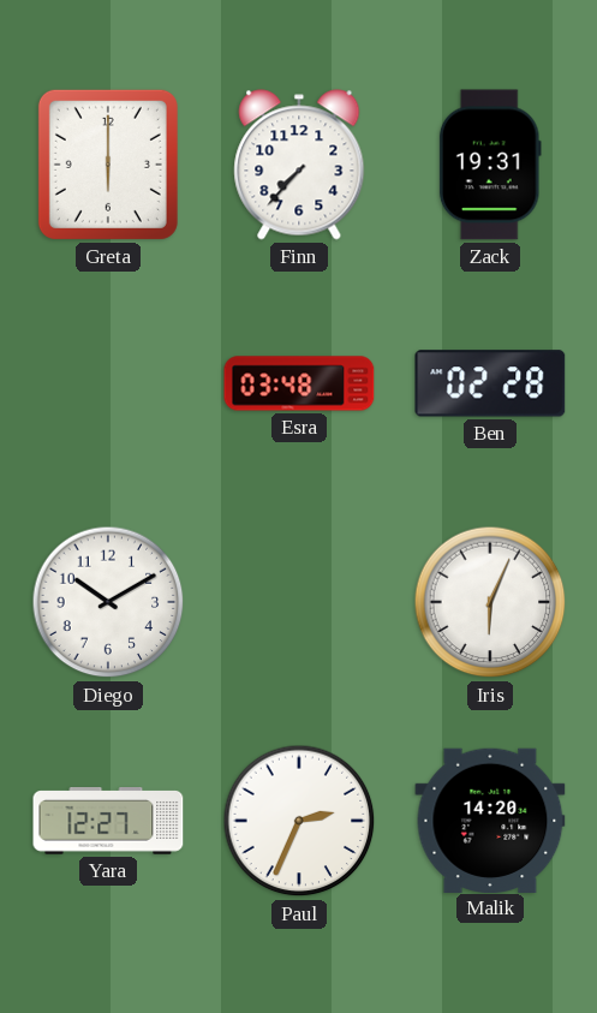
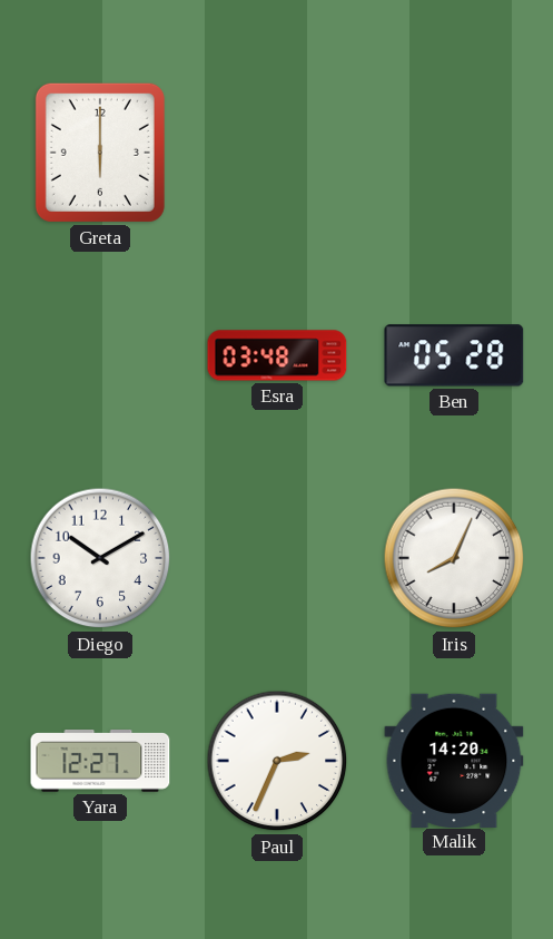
Finn: 7:37 -> none
Zack: 19:31 -> none
Ben: 02:28 -> 05:28
Iris: 6:04 -> 8:04
